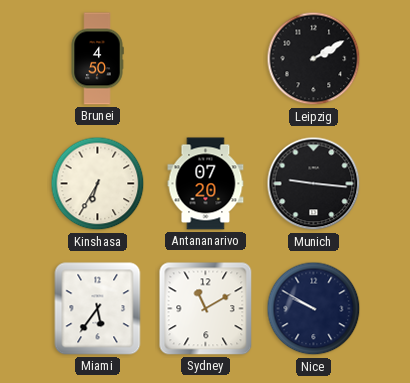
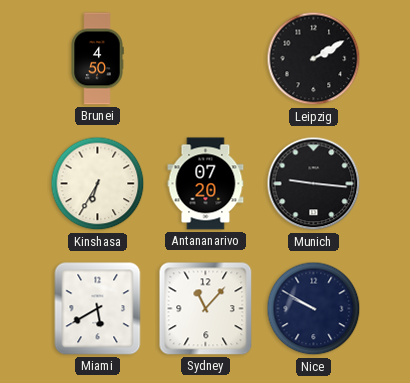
Miami: 5:36 -> 5:40
Sydney: 11:10 -> 11:07
